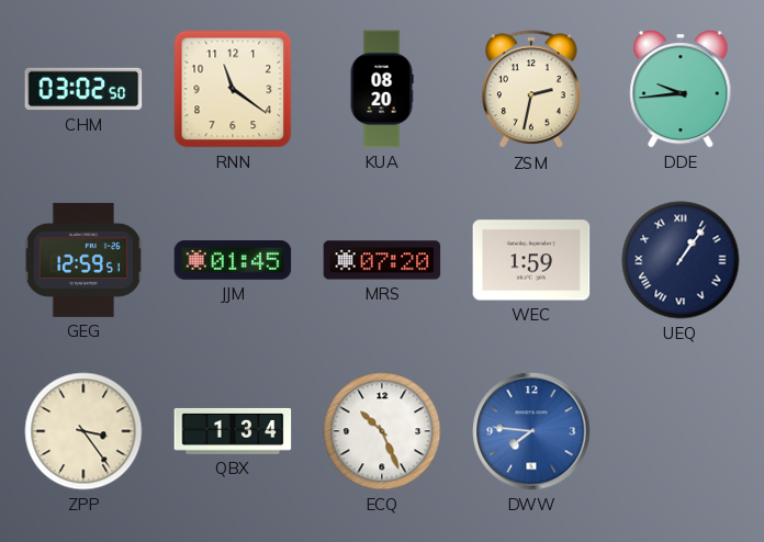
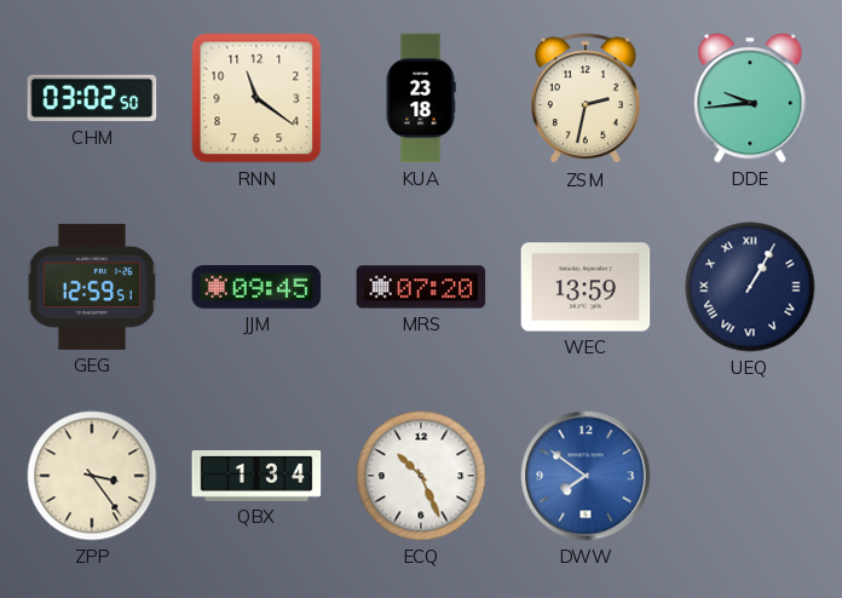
KUA: 08:20 -> 23:18
JJM: 01:45 -> 09:45
WEC: 1:59 -> 13:59
UEQ: 1:06 -> 1:05
DWW: 7:46 -> 7:51
